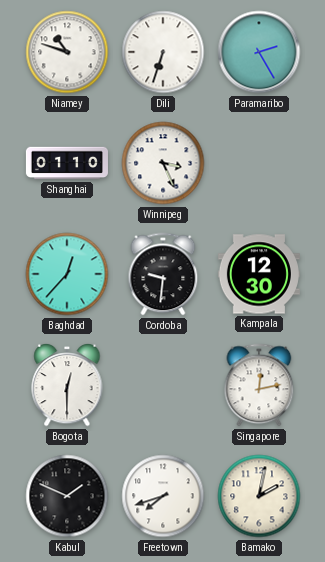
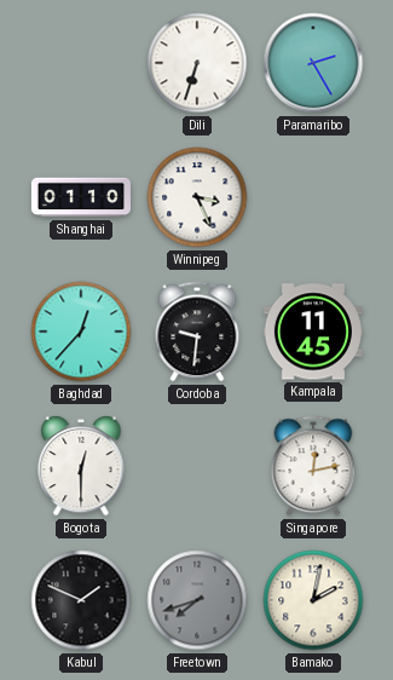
Niamey: 10:48 -> none
Kampala: 12:30 -> 11:45
Freetown dial: white -> grey
